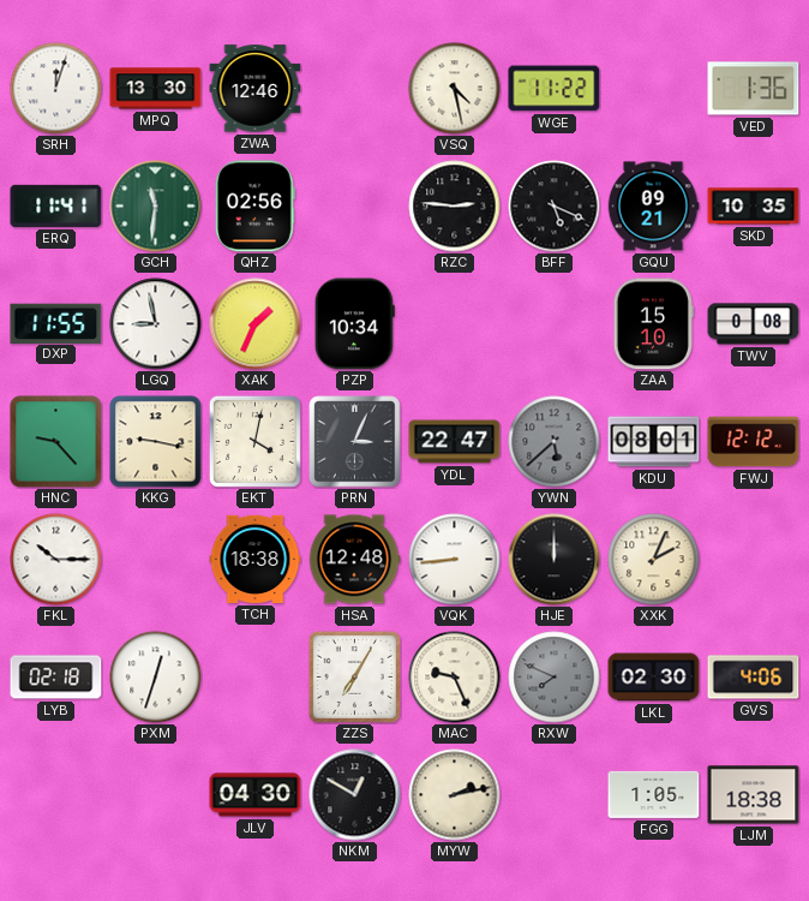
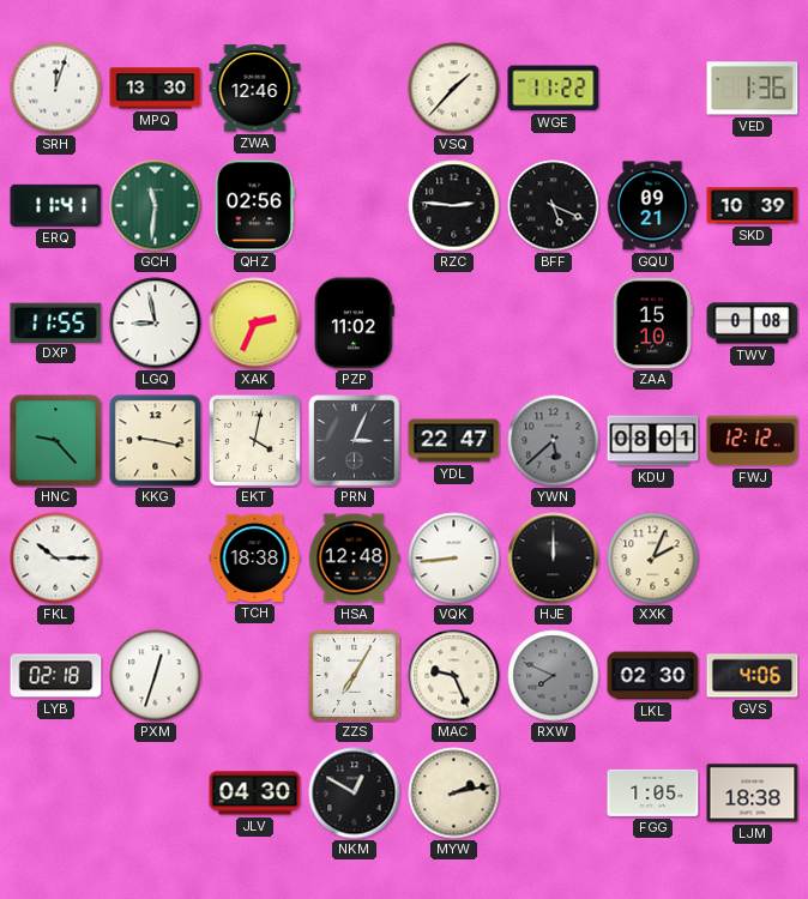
VSQ: 4:28 -> 1:37
SKD: 10:35 -> 10:39
XAK: 1:34 -> 2:34
PZP: 10:34 -> 11:02
